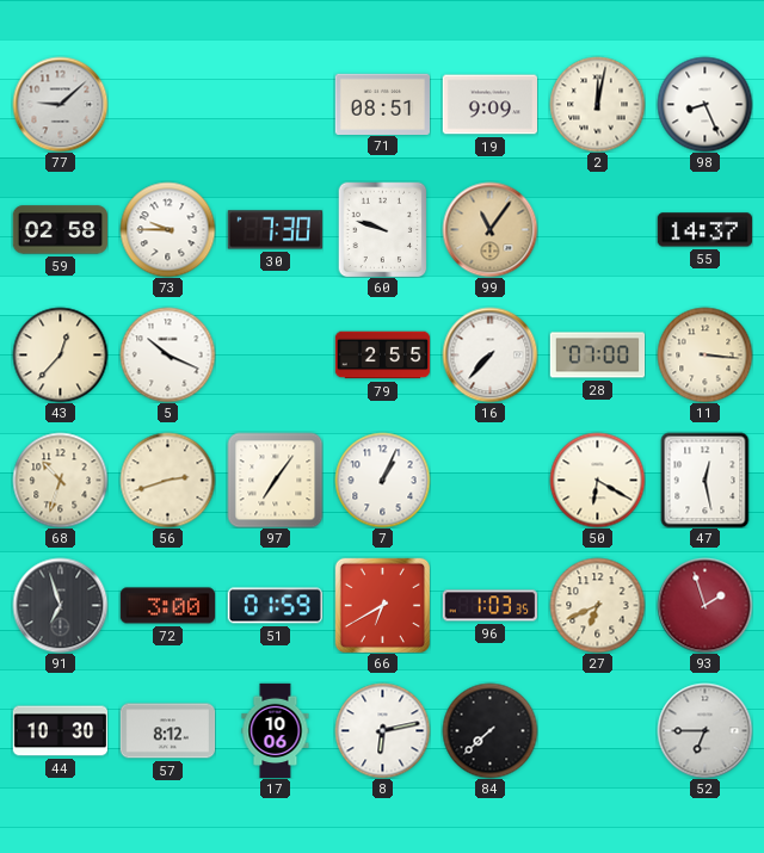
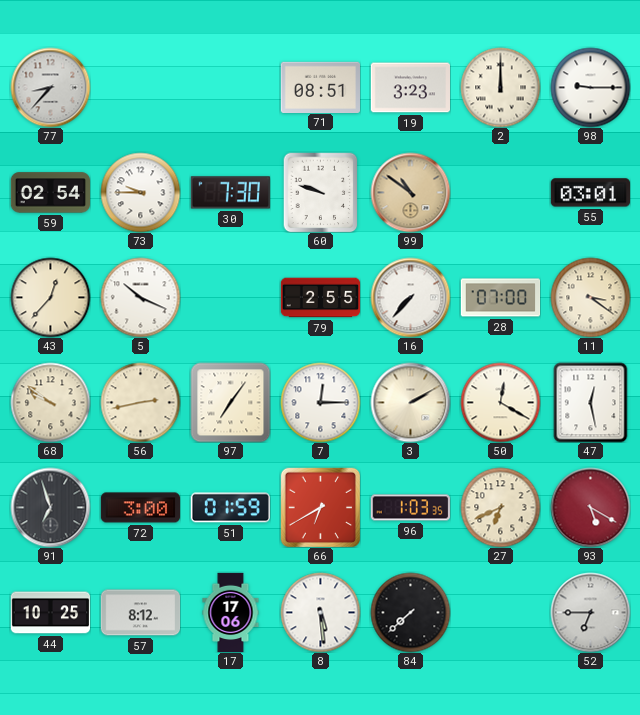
77: 9:08 -> 8:37
19: 9:09 -> 3:23
2: 12:02 -> 12:00
98: 8:26 -> 9:15
59: 02:58 -> 02:54
99: 11:06 -> 10:51
55: 14:37 -> 03:01
11: 3:16 -> 3:21
68: 10:33 -> 9:51
56: 2:42 -> 2:43
7: 1:04 -> 12:15
3: none -> 2:10
50: 6:20 -> 12:20
93: 1:57 -> 5:20
44: 10:30 -> 10:25
17: 10:06 -> 17:06
8: 6:13 -> 5:29
